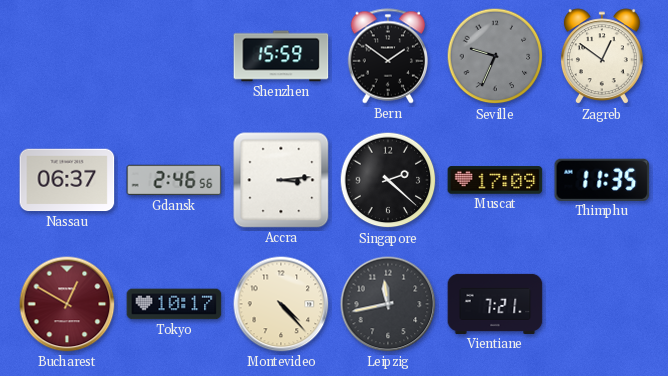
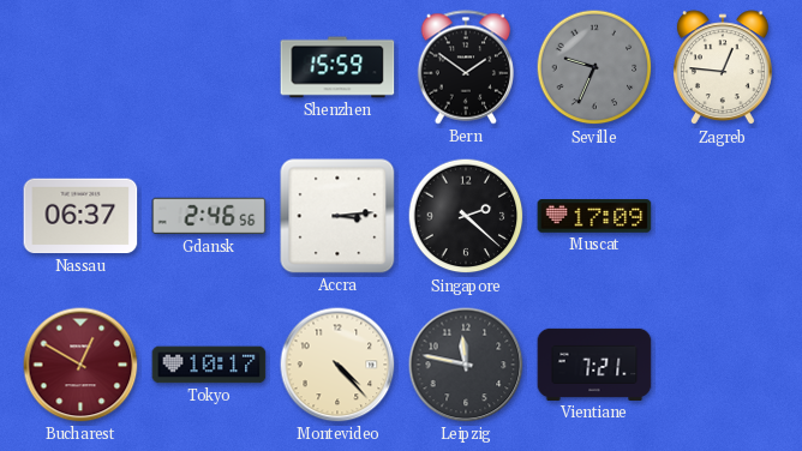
Zagreb: 12:51 -> 12:46
Thimphu: 11:35 -> none
Leipzig: 11:43 -> 11:47
